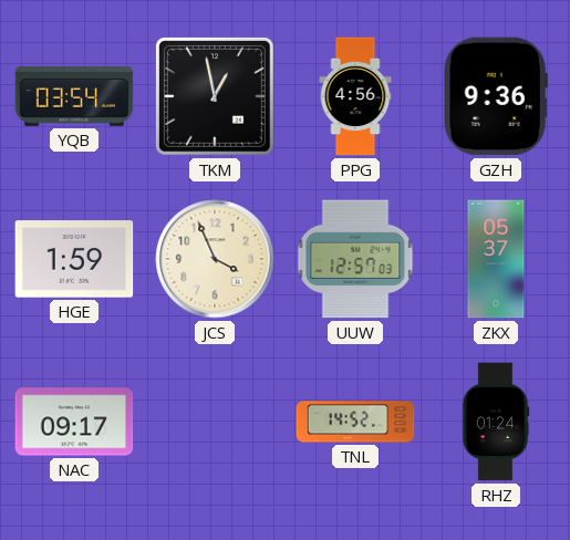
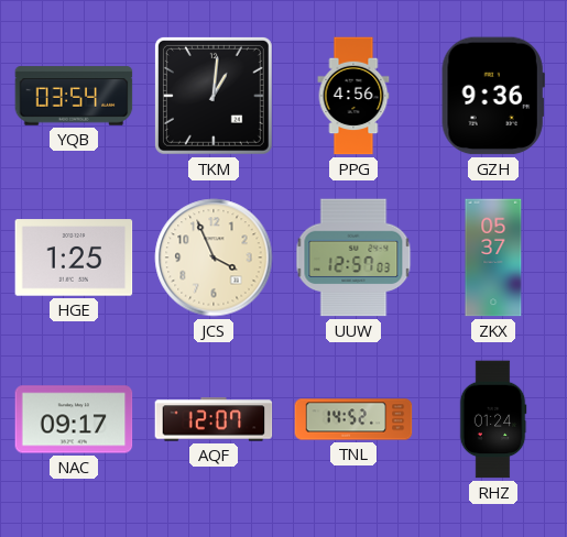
TKM: 12:58 -> 1:01
HGE: 1:59 -> 1:25
AQF: none -> 12:07
